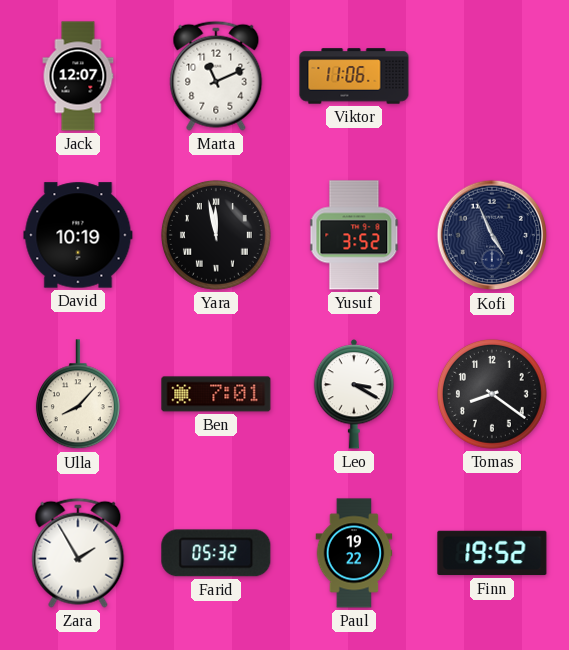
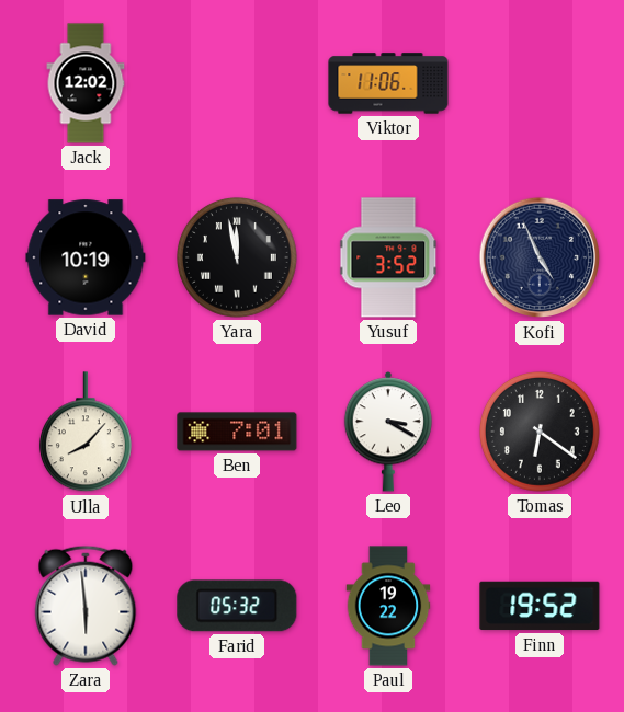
Jack: 12:07 -> 12:02
Marta: 11:11 -> none
Tomas: 8:21 -> 6:21
Zara: 1:55 -> 5:59
